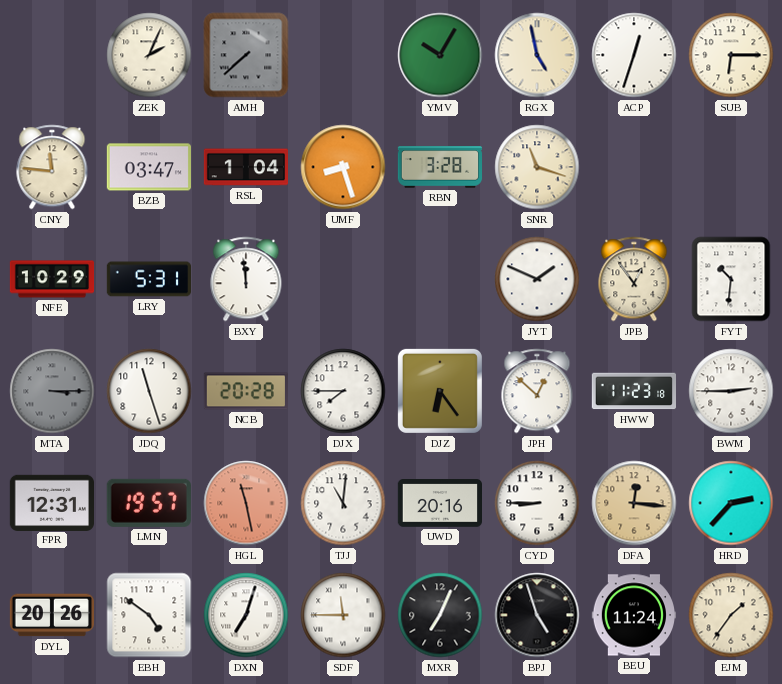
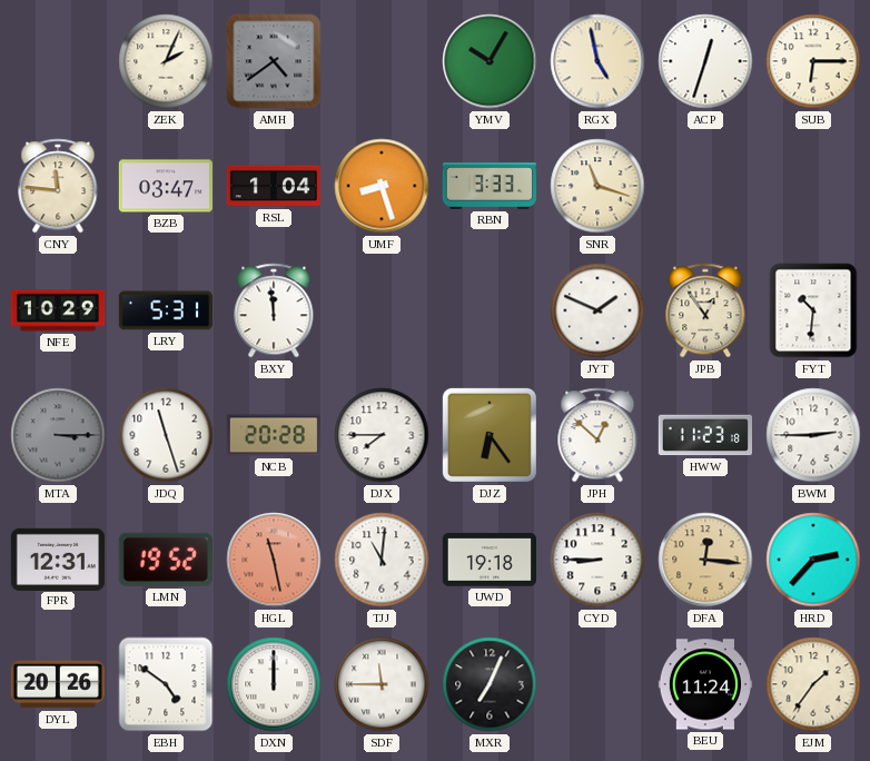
AMH: 7:38 -> 4:39
RBN: 3:28 -> 3:33
LMN: 19:57 -> 19:52
UWD: 20:16 -> 19:18
DXN: 7:03 -> 12:00
BPJ: 4:57 -> none
